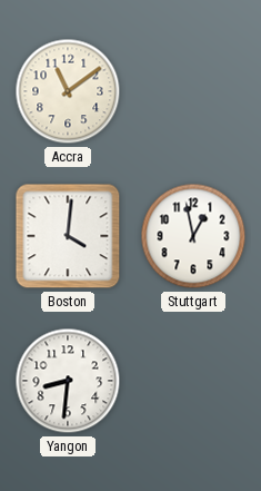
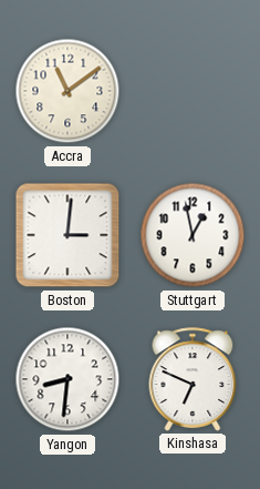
Boston: 4:01 -> 3:01
Kinshasa: none -> 6:49
